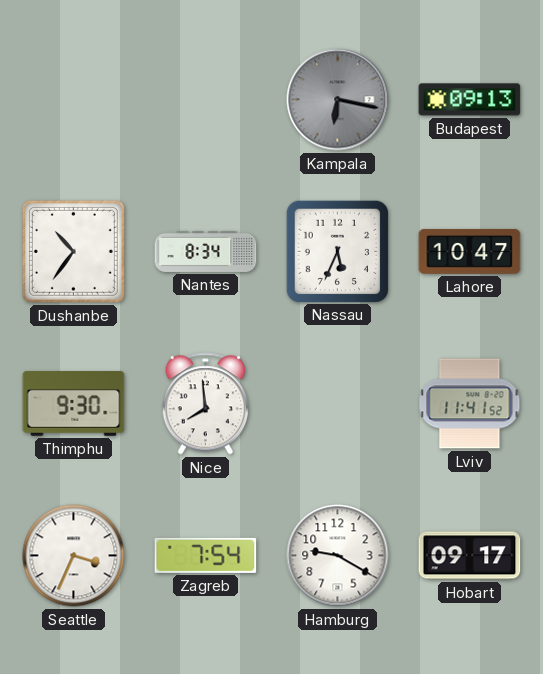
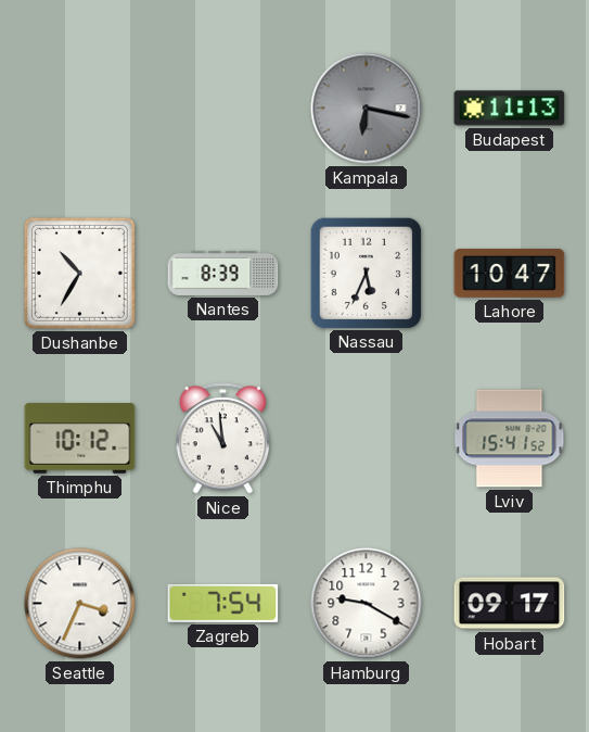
Budapest: 09:13 -> 11:13
Dushanbe: 10:36 -> 10:35
Nantes: 8:34 -> 8:39
Thimphu: 9:30 -> 10:12
Nice: 7:59 -> 10:59
Lviv: 11:41 -> 15:41
